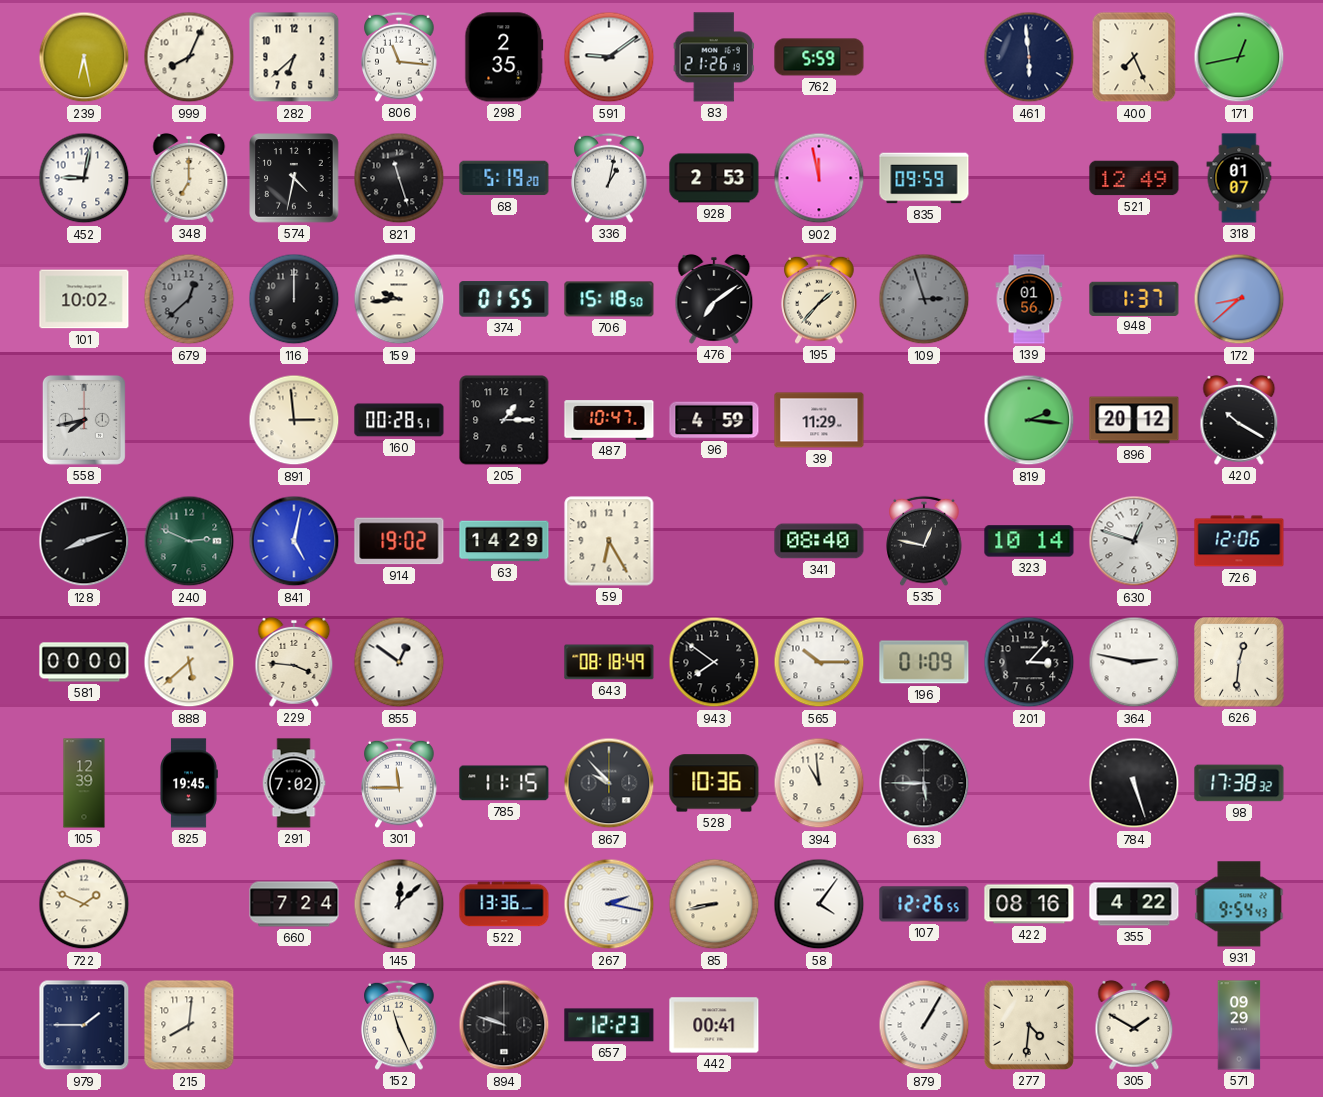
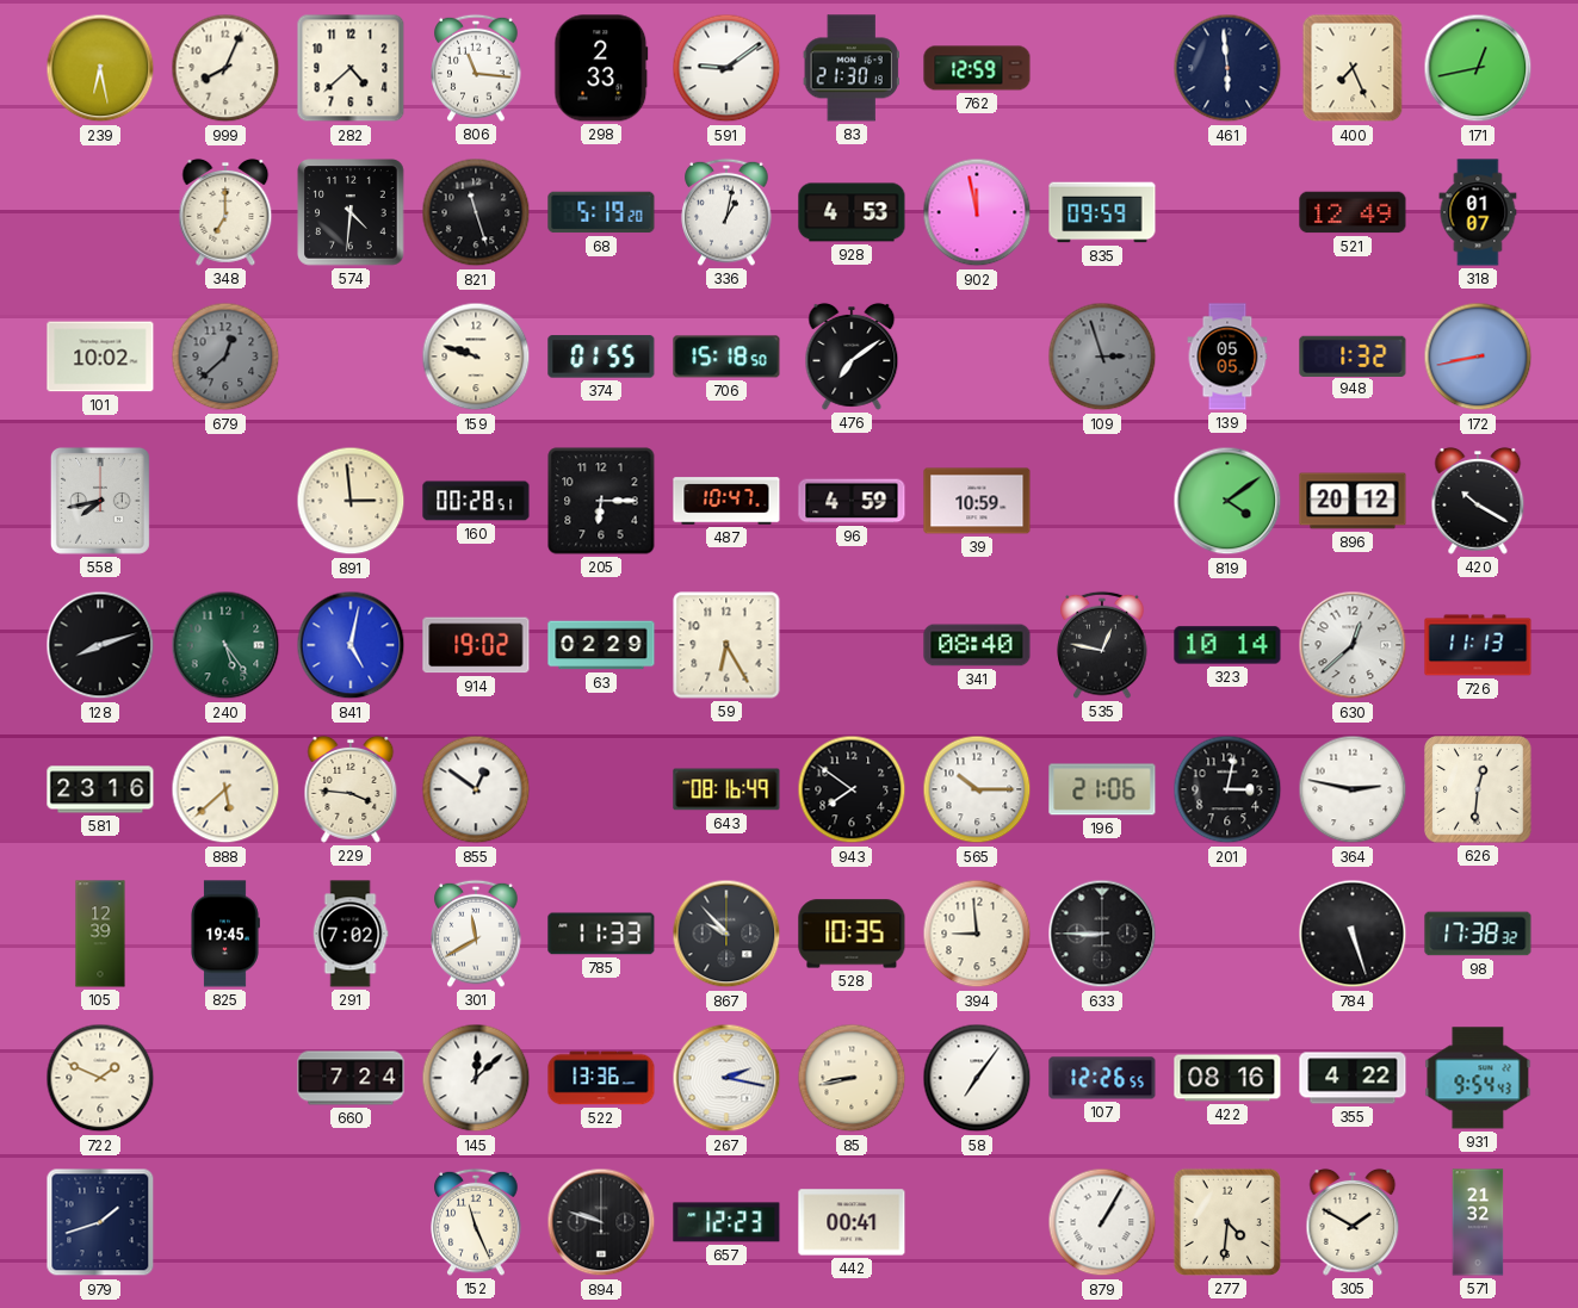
282: 6:38 -> 4:38
298: 2:35 -> 2:33
83: 21:26 -> 21:30
762: 5:59 -> 12:59
452: 9:02 -> none
574: 4:32 -> 4:31
928: 2:53 -> 4:53
116: 12:00 -> none
159: 9:44 -> 9:48
195: 1:37 -> none
139: 01:56 -> 05:05
948: 1:37 -> 1:32
172: 8:38 -> 8:43
205: 1:15 -> 6:15
39: 11:29 -> 10:59
819: 2:16 -> 4:09
240: 2:49 -> 5:24
63: 14:29 -> 02:29
630: 12:48 -> 12:38
726: 12:06 -> 11:13
581: 00:00 -> 23:16
643: 08:18 -> 08:16
196: 01:09 -> 21:06
201: 3:07 -> 3:02
301: 11:45 -> 11:40
785: 11:15 -> 11:33
528: 10:36 -> 10:35
394: 10:59 -> 8:59
633: 5:45 -> 8:45
58: 4:06 -> 7:06
979: 1:45 -> 1:42
215: 8:01 -> none
571: 09:29 -> 21:32
